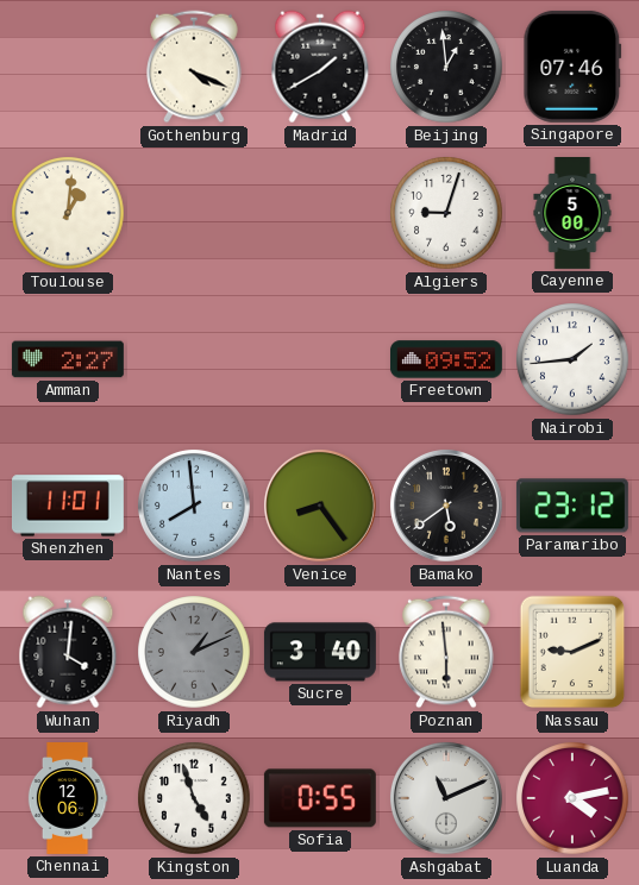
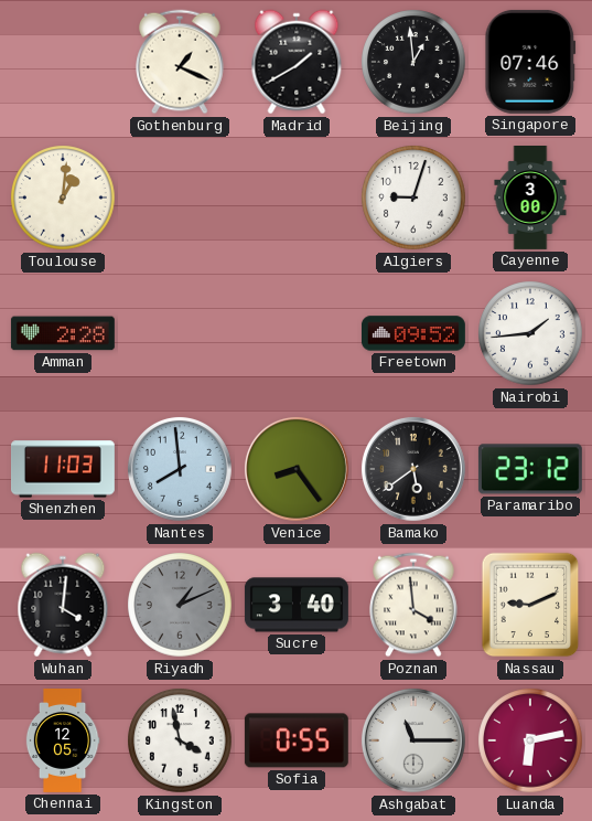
Gothenburg: 4:19 -> 1:19
Cayenne: 5:00 -> 3:00
Amman: 2:27 -> 2:28
Shenzhen: 11:01 -> 11:03
Poznan: 5:59 -> 3:59
Chennai: 12:06 -> 12:05
Kingston: 4:57 -> 3:58
Ashgabat: 11:11 -> 11:15
Luanda: 4:13 -> 6:13
